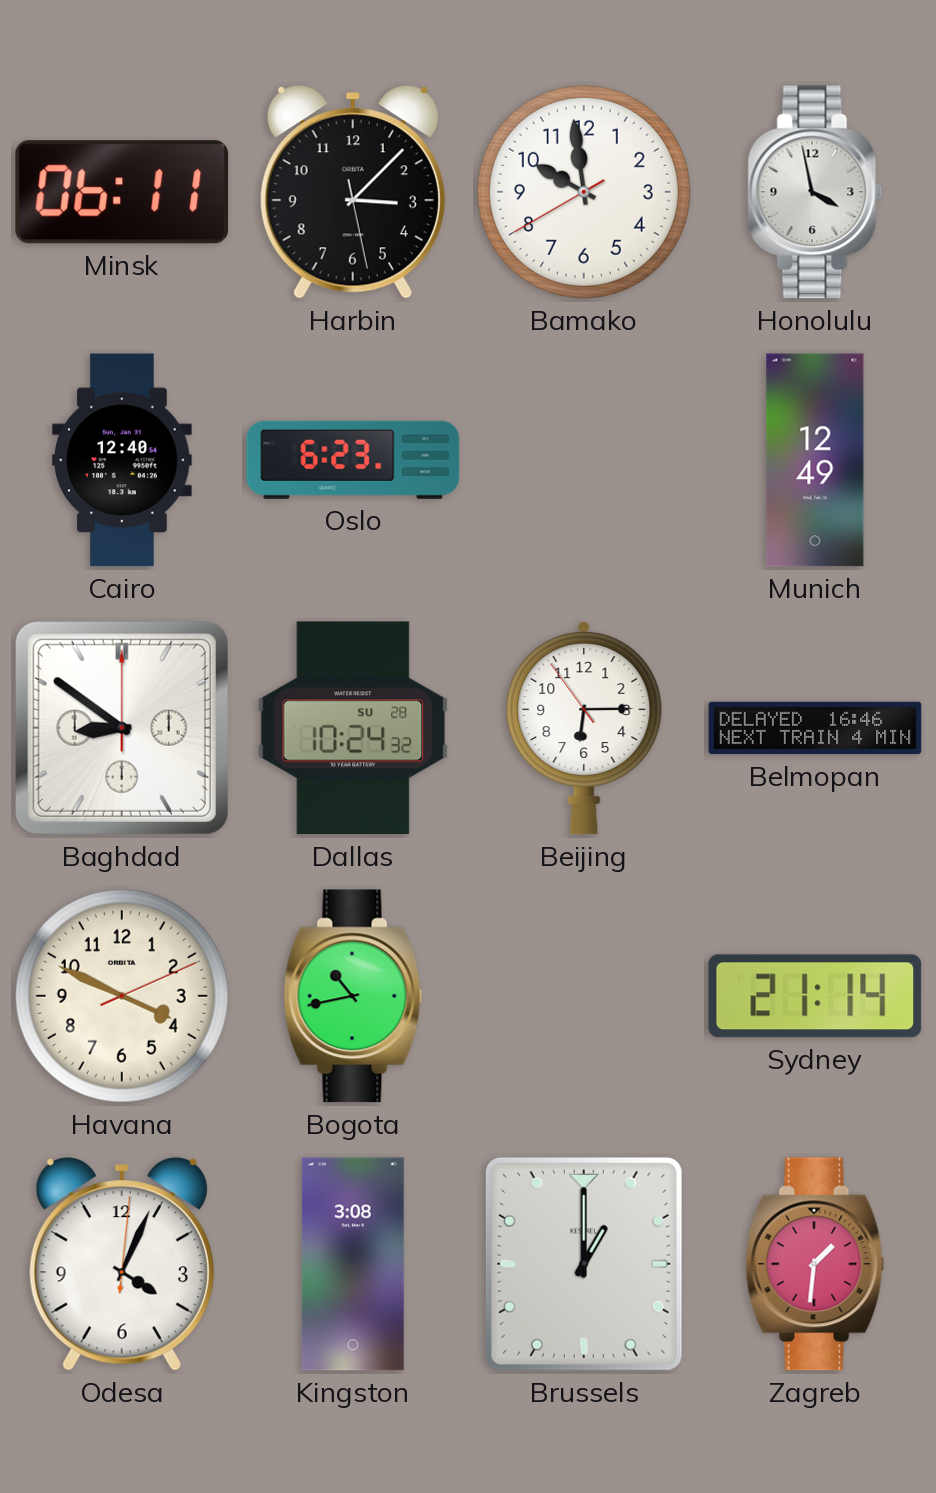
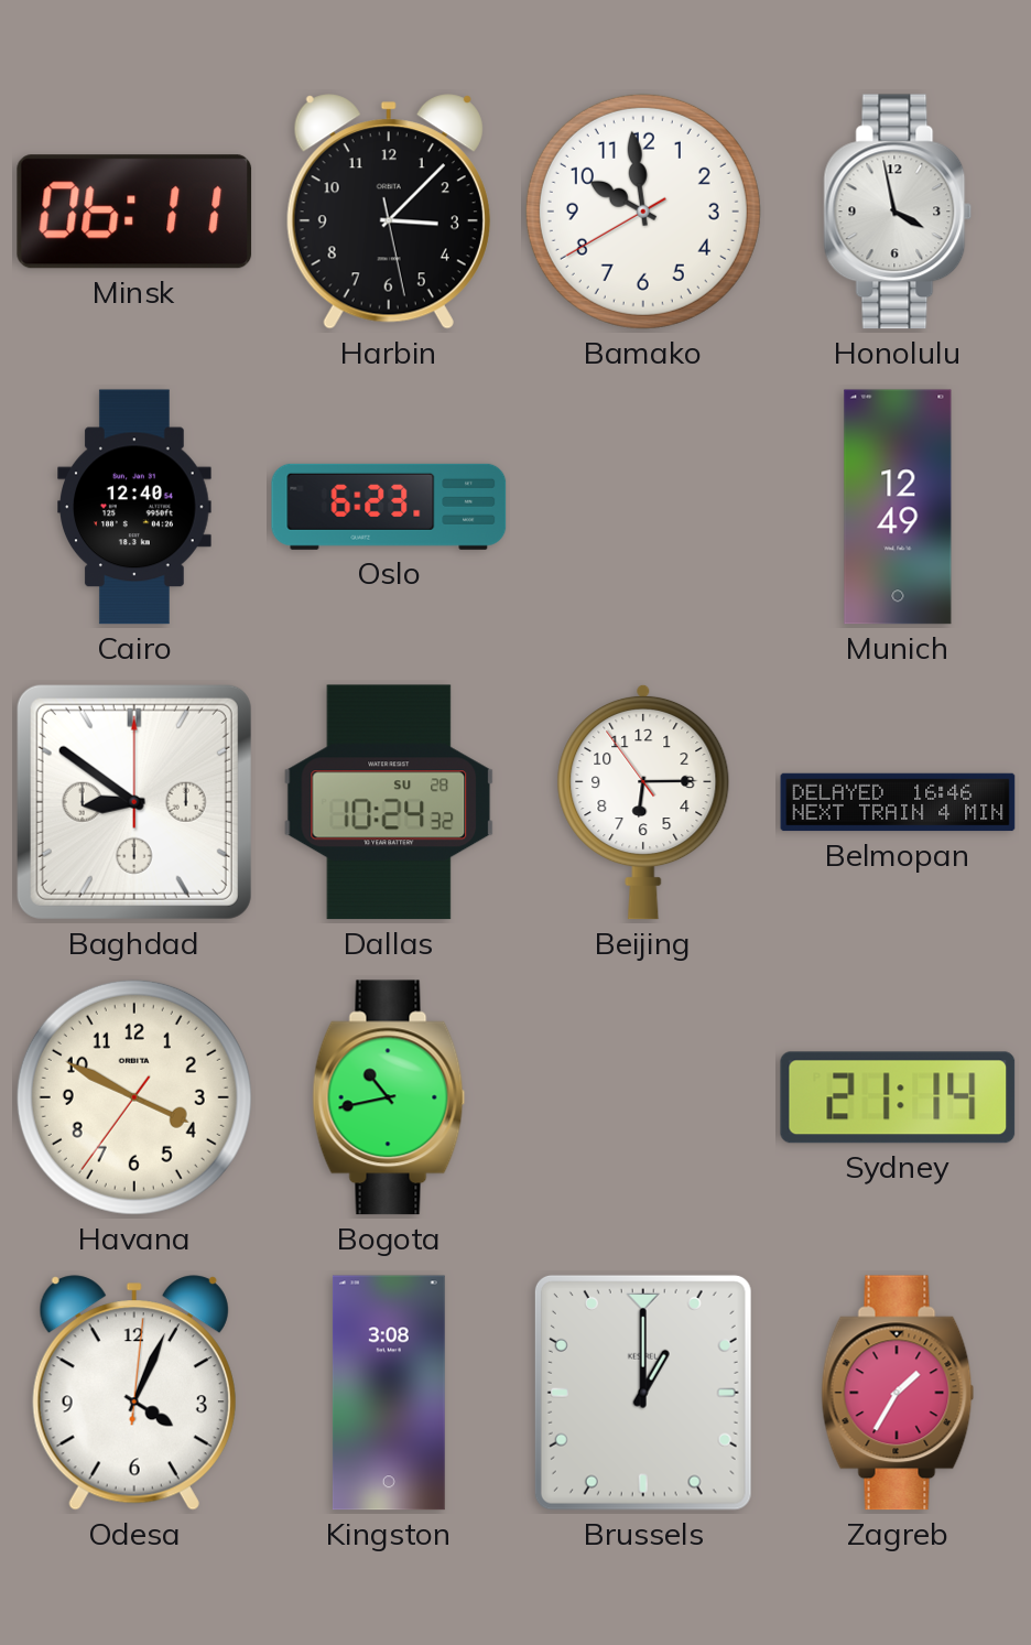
Havana: 3:49:11 -> 3:49:36
Zagreb: 1:31 -> 1:35
